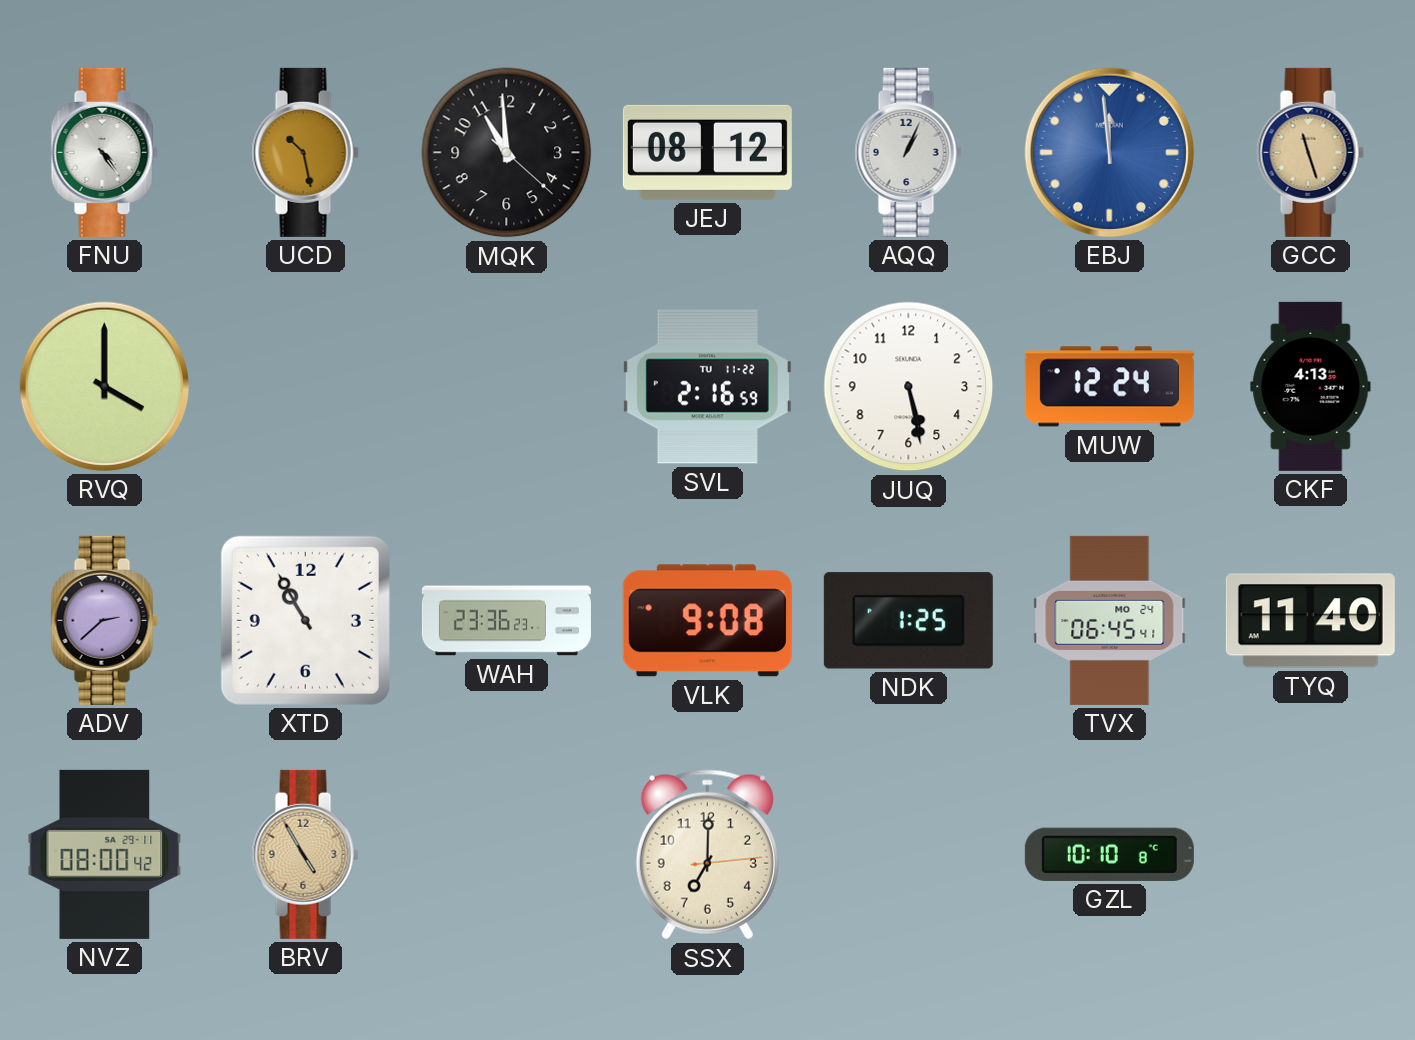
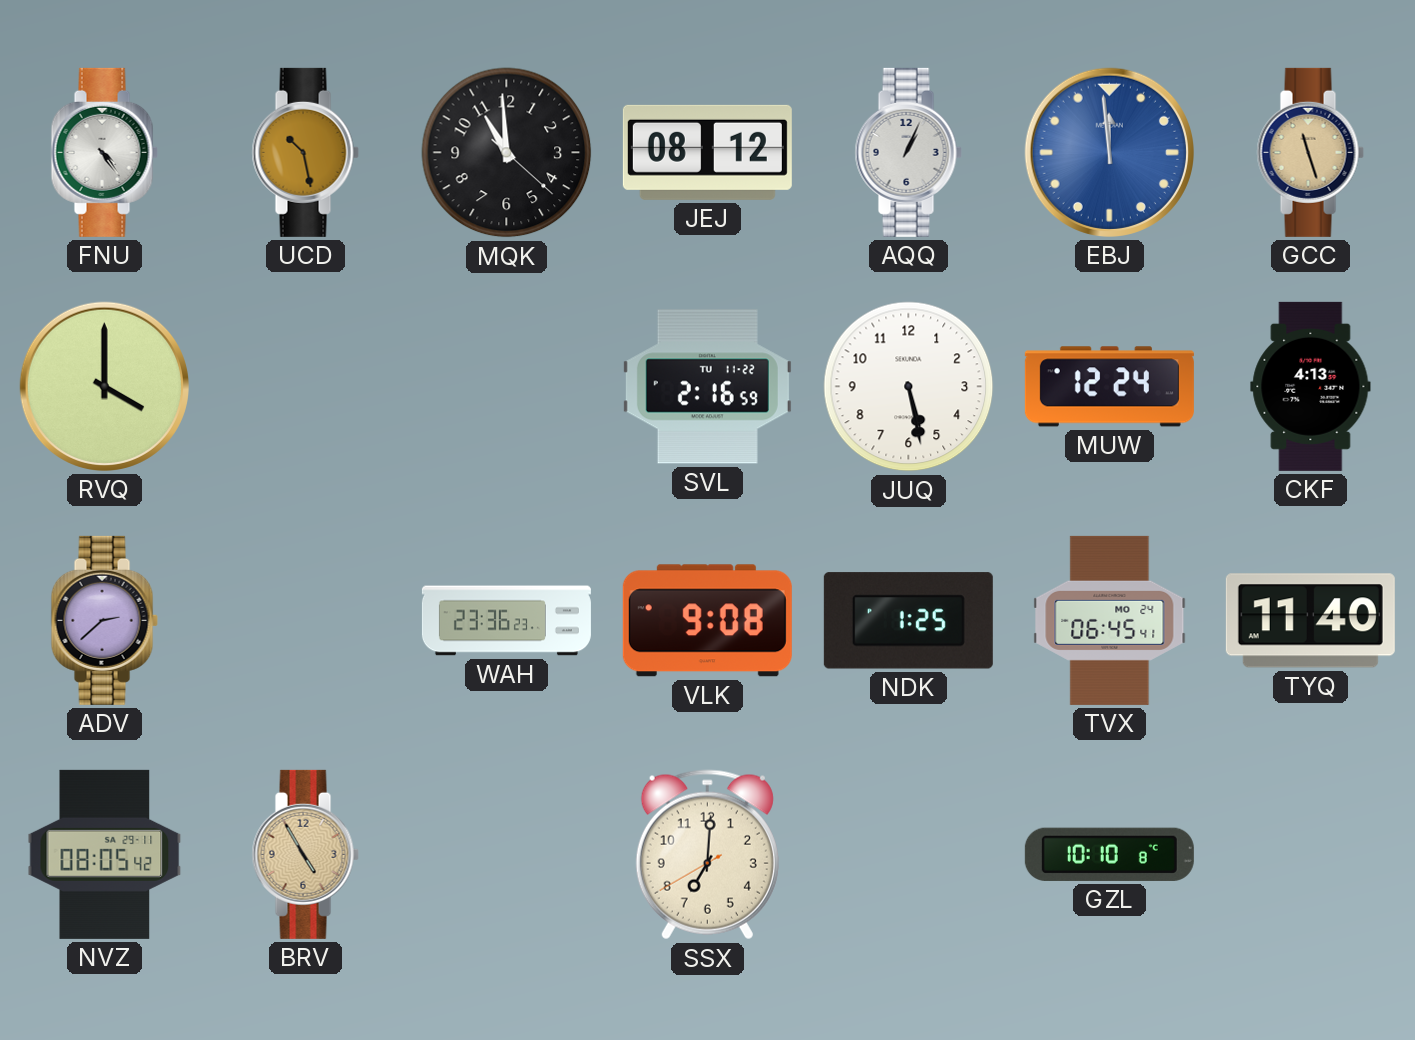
XTD: 10:55 -> none
NVZ: 08:00 -> 08:05
SSX: 7:00:14 -> 7:00:40
